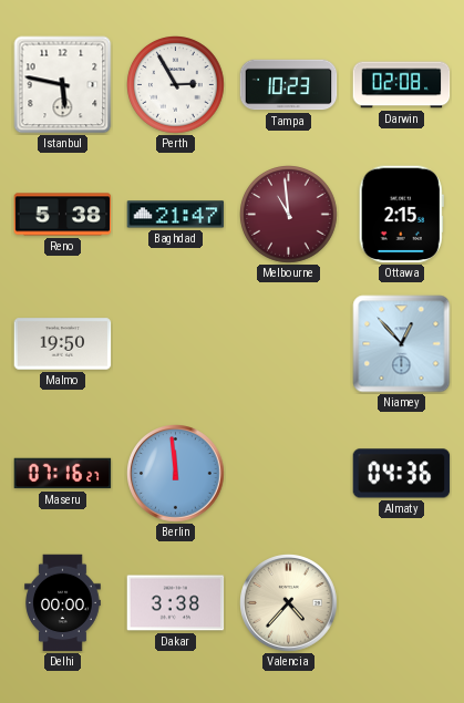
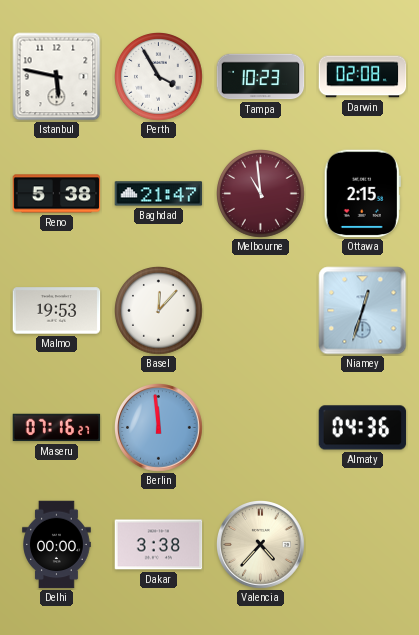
Perth: 2:55 -> 3:55
Malmo: 19:50 -> 19:53
Basel: none -> 12:07
Niamey: 12:53 -> 12:33
